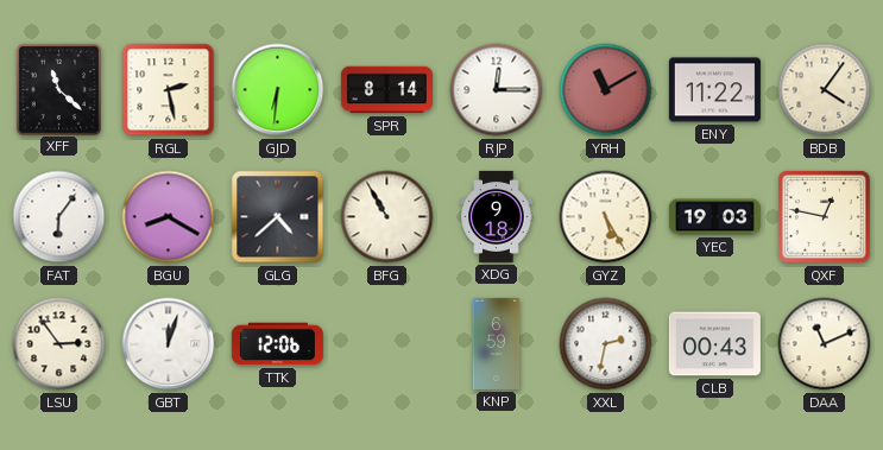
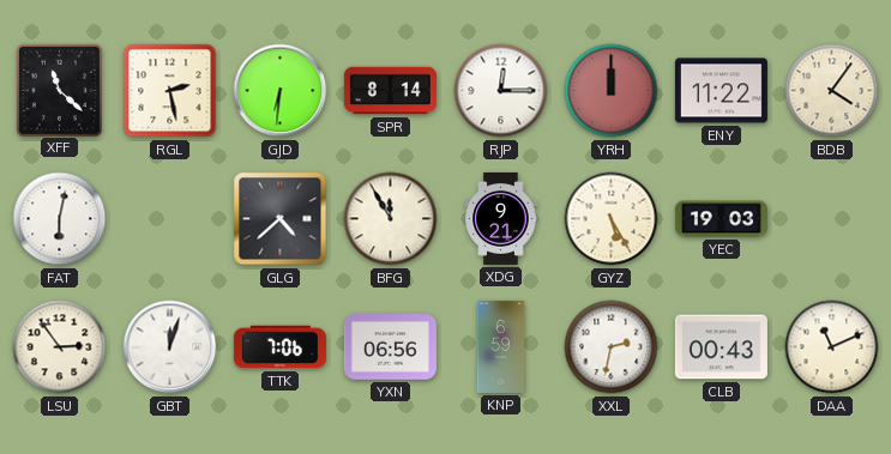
YRH: 11:10 -> 12:00
FAT: 6:06 -> 6:02
BGU: 8:20 -> none
BFG: 10:55 -> 11:55
XDG: 9:18 -> 9:21
QXF: 12:47 -> none
TTK: 12:06 -> 7:06
YXN: none -> 06:56
